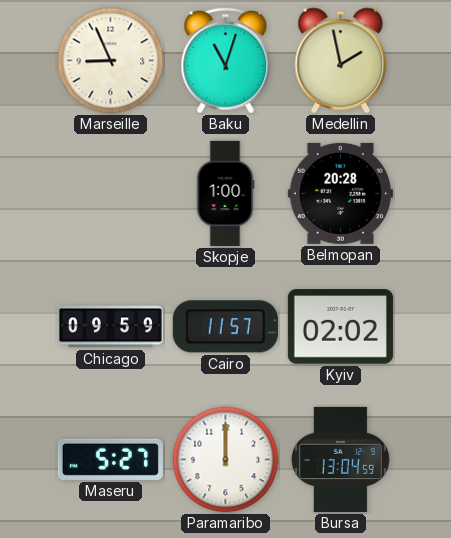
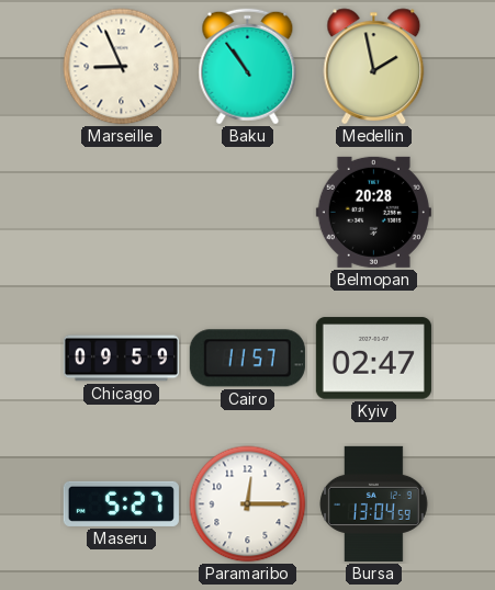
Baku: 11:03 -> 10:54
Skopje: 1:00 -> none
Kyiv: 02:02 -> 02:47
Paramaribo: 12:00 -> 12:15
